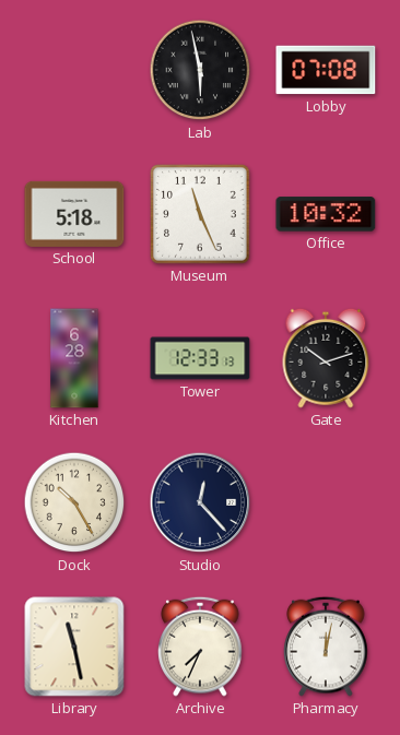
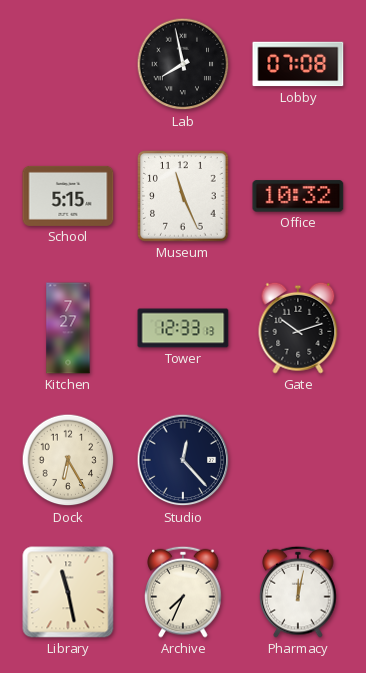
Lab: 5:58 -> 7:58
School: 5:18 -> 5:15
Kitchen: 6:28 -> 7:27
Dock: 10:25 -> 6:25
